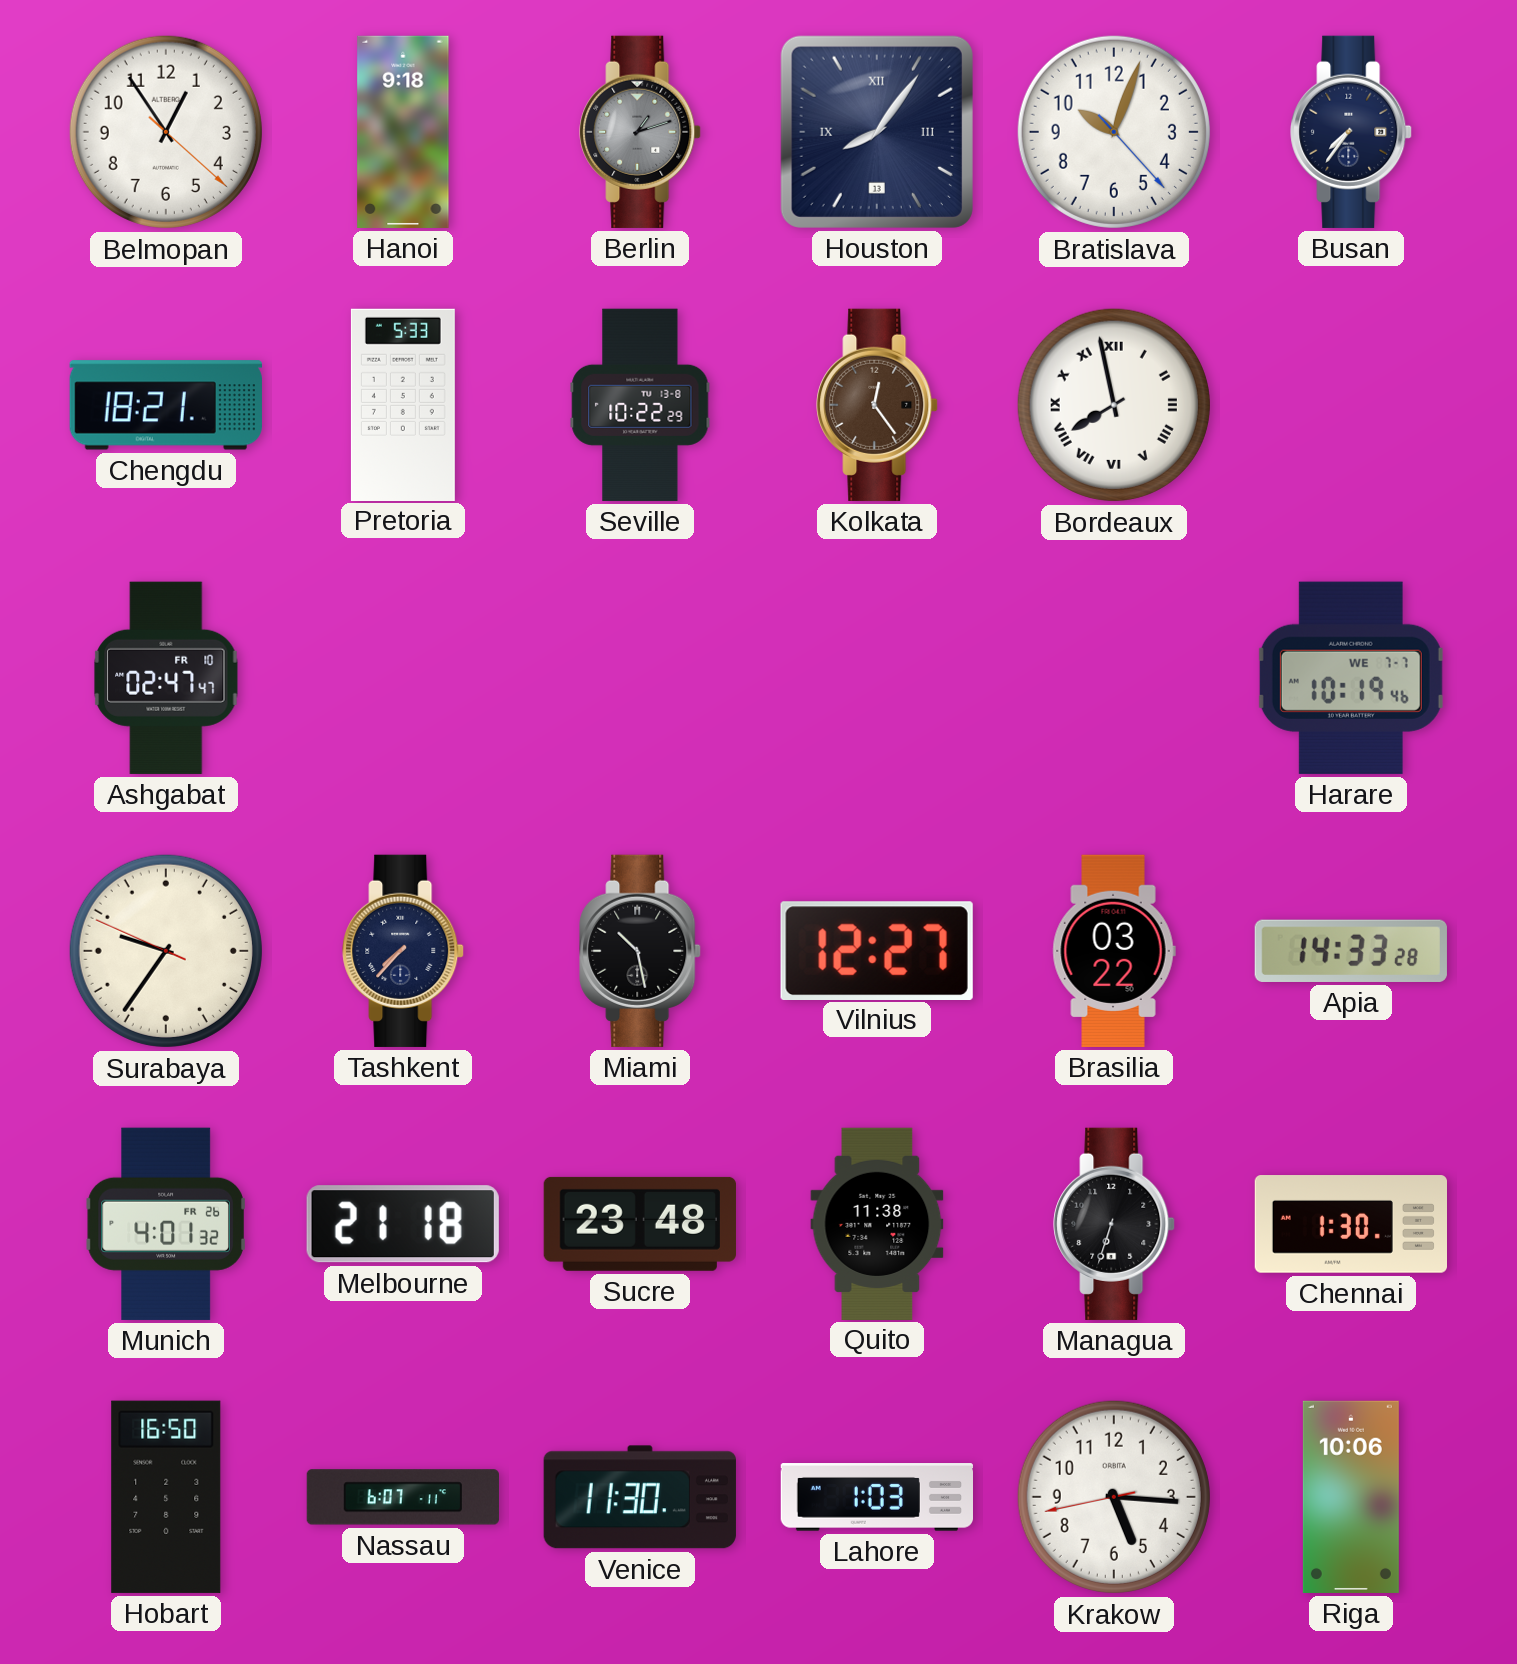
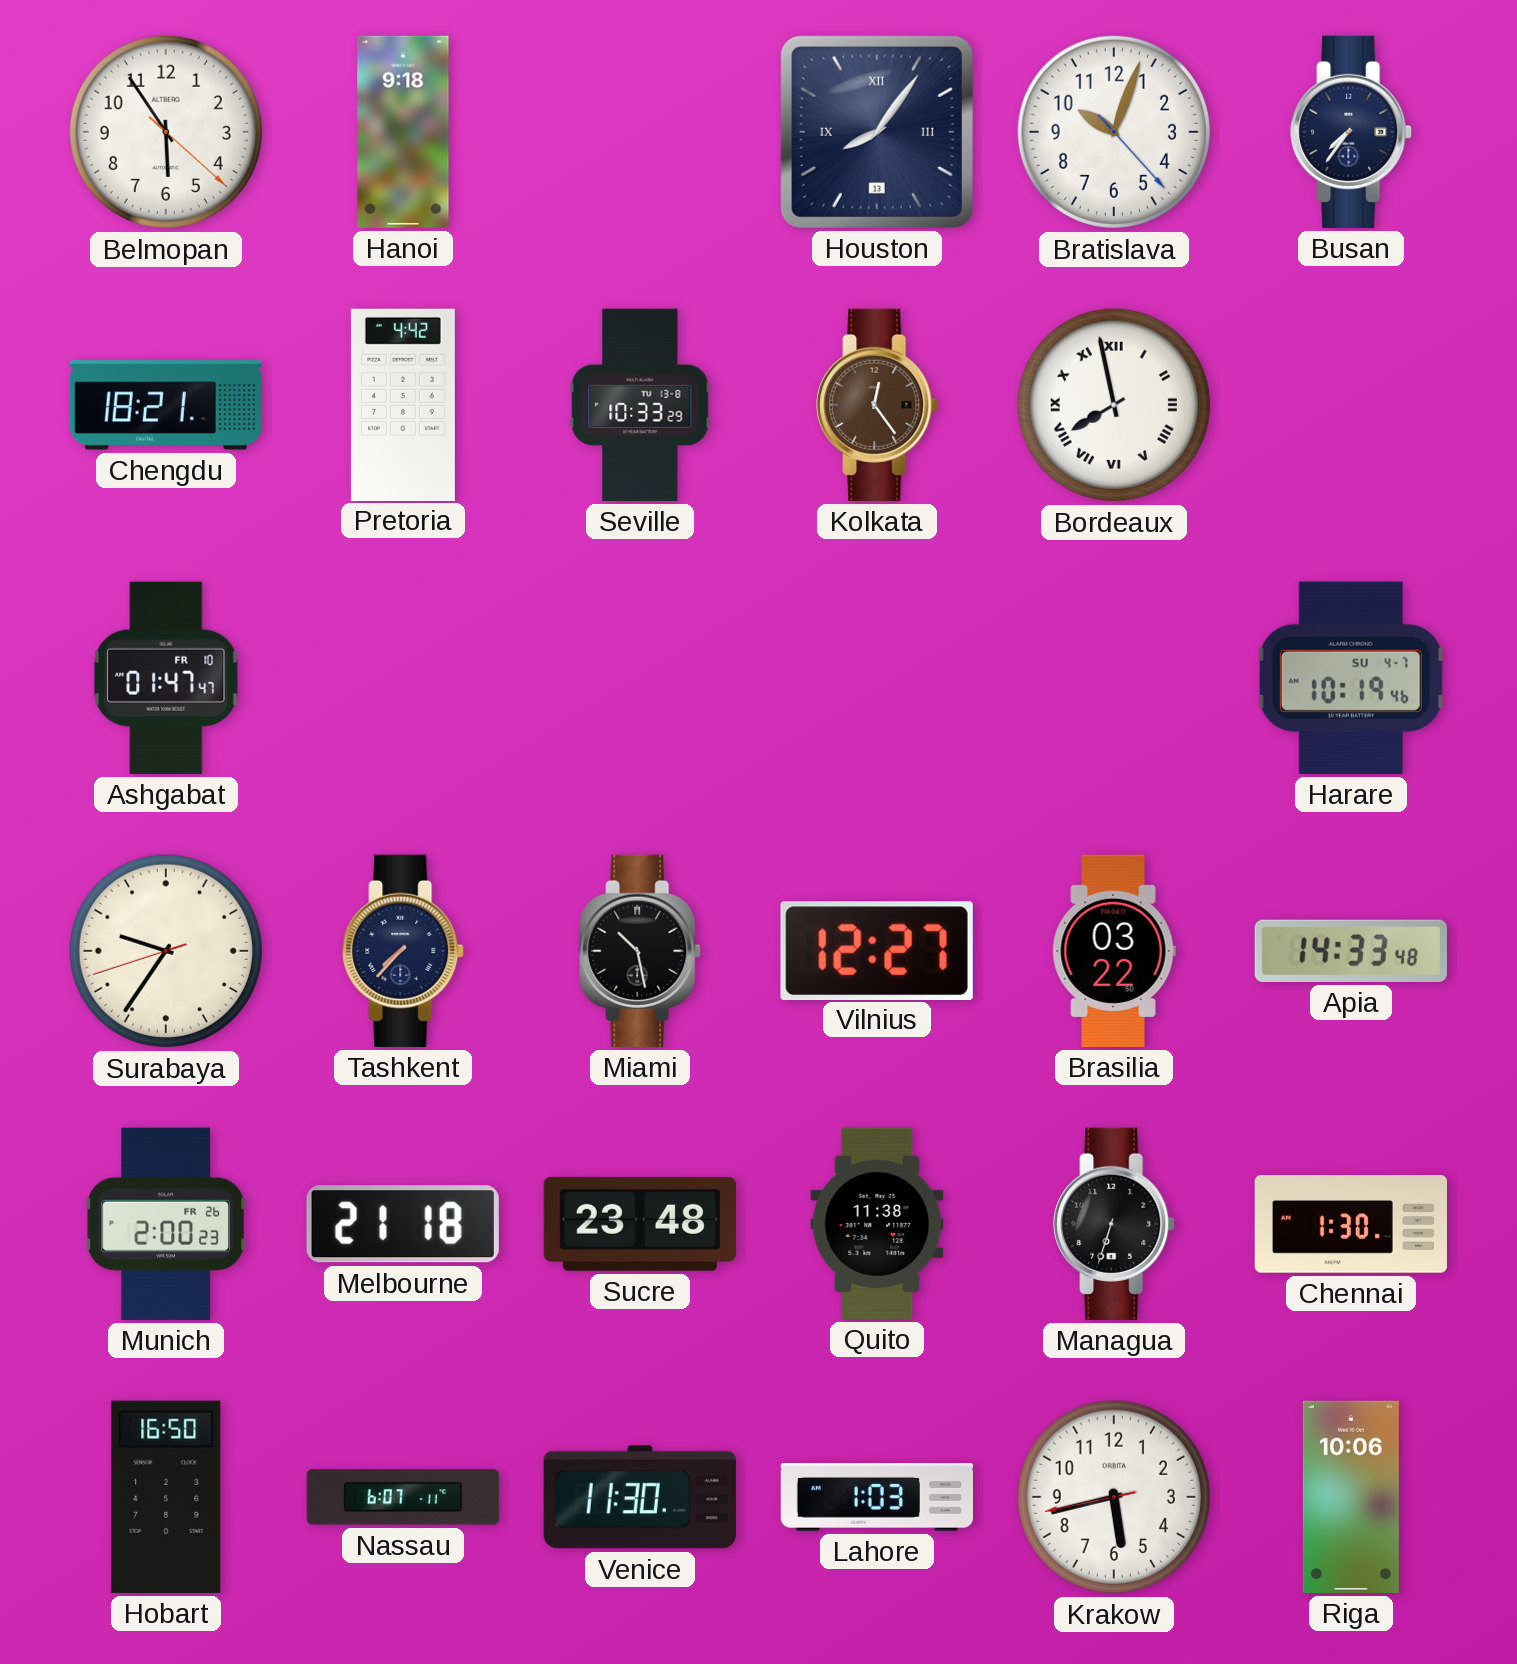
Belmopan: 12:54 -> 5:54
Berlin: 1:12 -> none
Pretoria: 5:33 -> 4:42
Seville: 10:22 -> 10:33
Ashgabat: 02:47 -> 01:47
Harare date: WE 7-7 -> SU 4-7
Surabaya: 9:35:49 -> 9:35:42
Apia: 14:33:28 -> 14:33:48
Munich: 4:01 -> 2:00
Krakow: 5:15 -> 5:42
